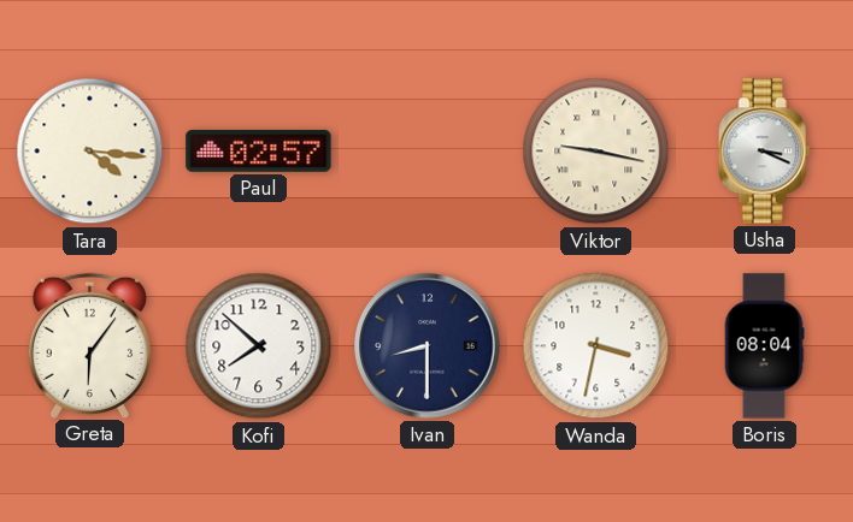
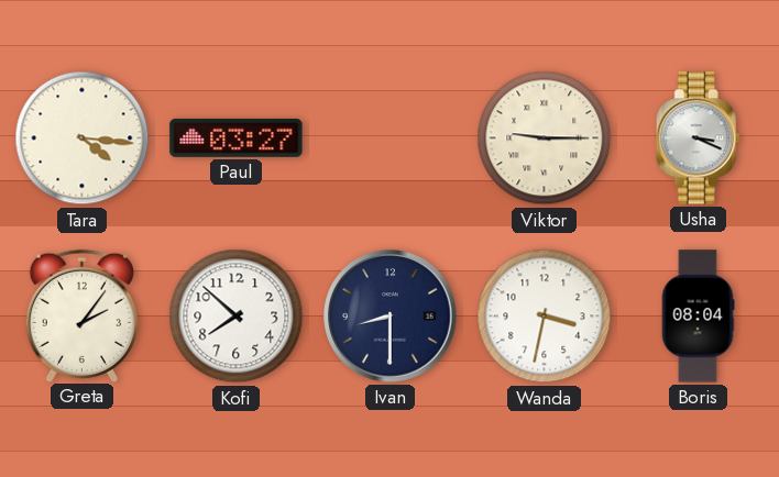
Paul: 02:57 -> 03:27
Viktor: 9:17 -> 9:15
Greta: 6:06 -> 2:06
